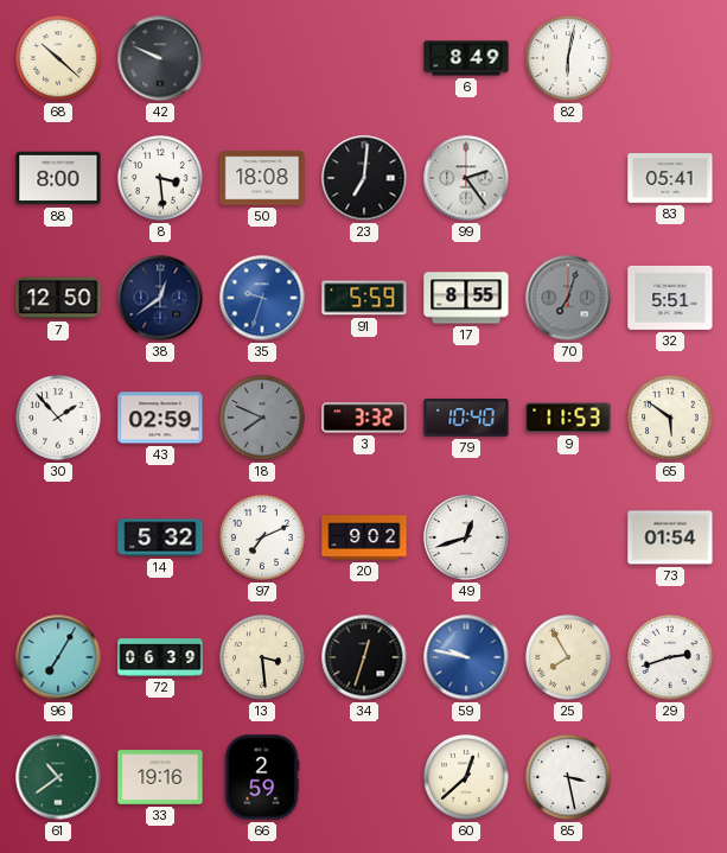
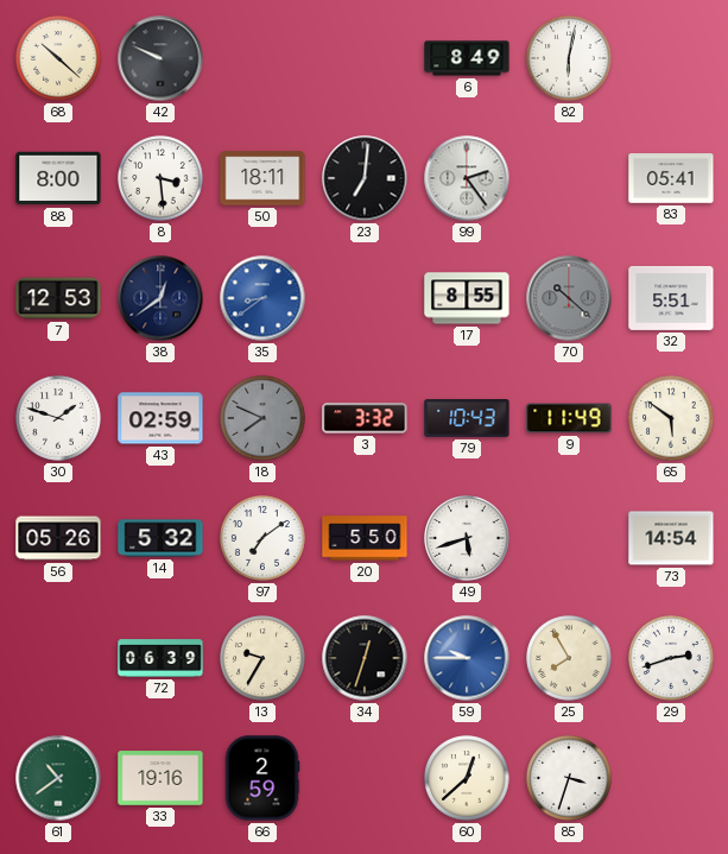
50: 18:08 -> 18:11
7: 12:50 -> 12:53
35: 9:33 -> 8:39
91: 5:59 -> none
70: 7:03 -> 10:22
30: 1:53 -> 1:48
79: 10:40 -> 10:43
9: 11:53 -> 11:49
56: none -> 05:26
97: 7:11 -> 7:09
20: 9:02 -> 5:50
49: 12:42 -> 5:42
73: 01:54 -> 14:54
96: 7:05 -> none
13: 3:29 -> 9:35
59: 9:47 -> 9:45
85: 3:28 -> 3:33
